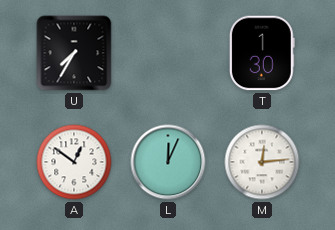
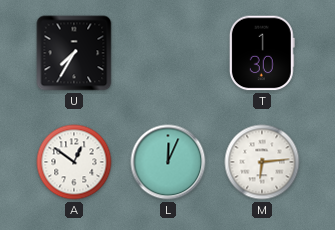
M: 12:14 -> 6:14
